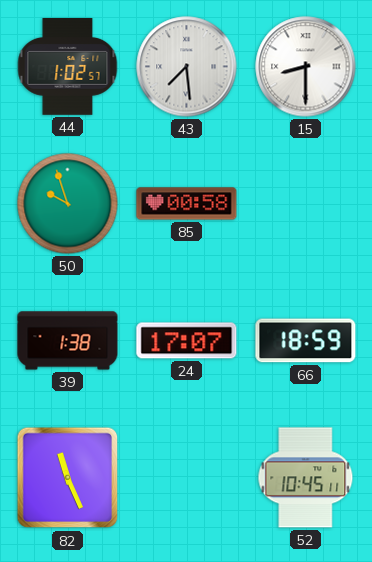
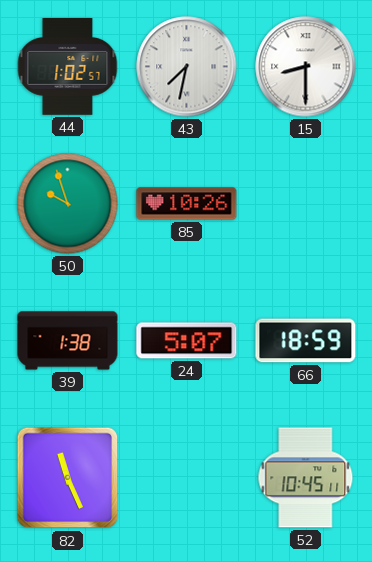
43: 7:29 -> 7:32
85: 00:58 -> 10:26
24: 17:07 -> 5:07
